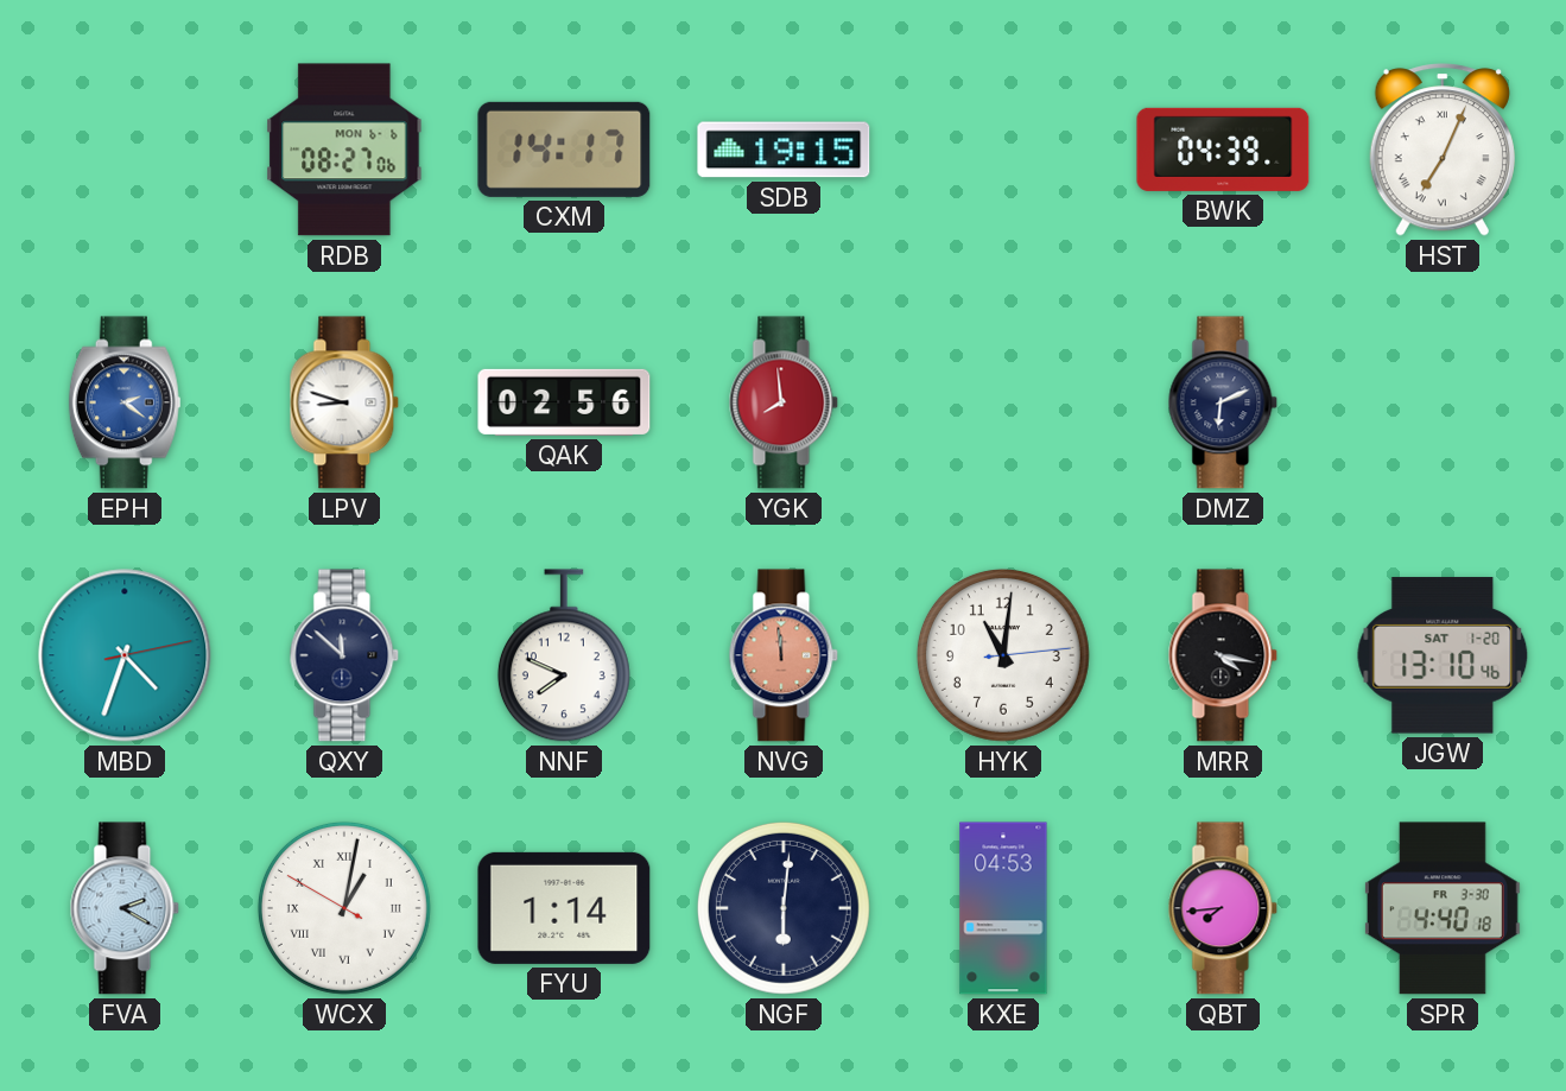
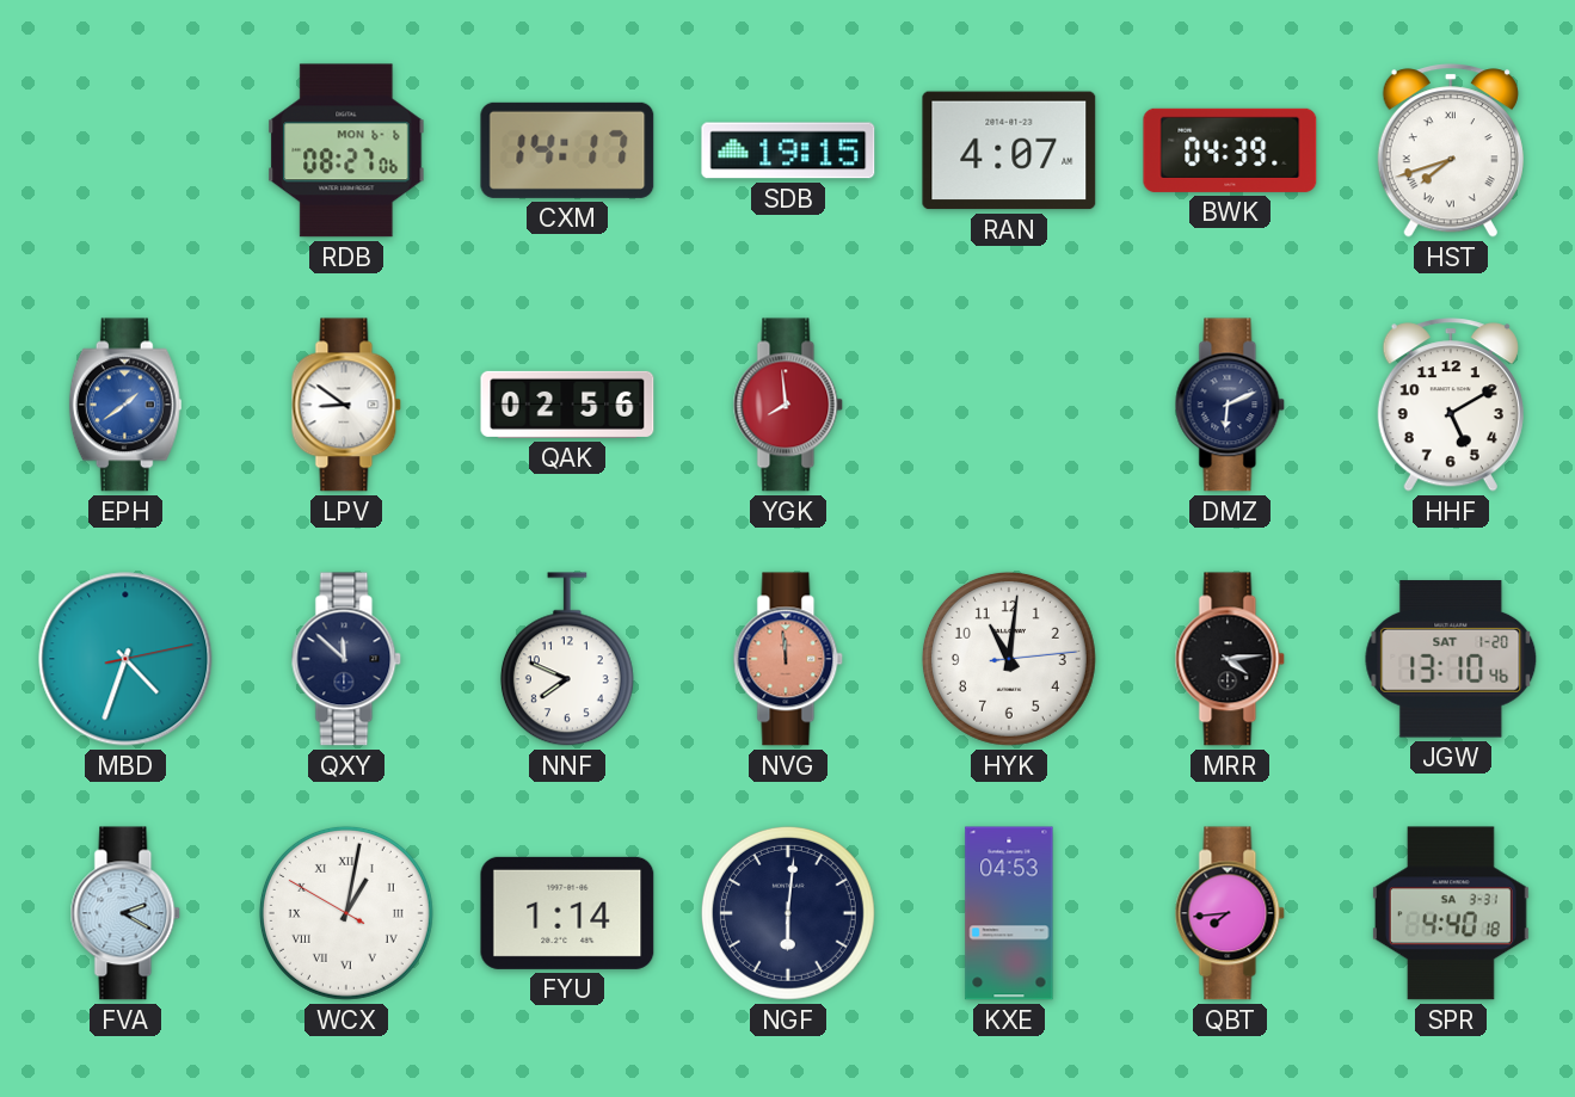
RAN: none -> 4:07
HST: 7:04 -> 7:42
EPH: 2:21 -> 1:39
LPV: 8:48 -> 8:51
HHF: none -> 5:10
MRR: 4:17 -> 4:14
SPR date: FR 3-30 -> SA 3-31
